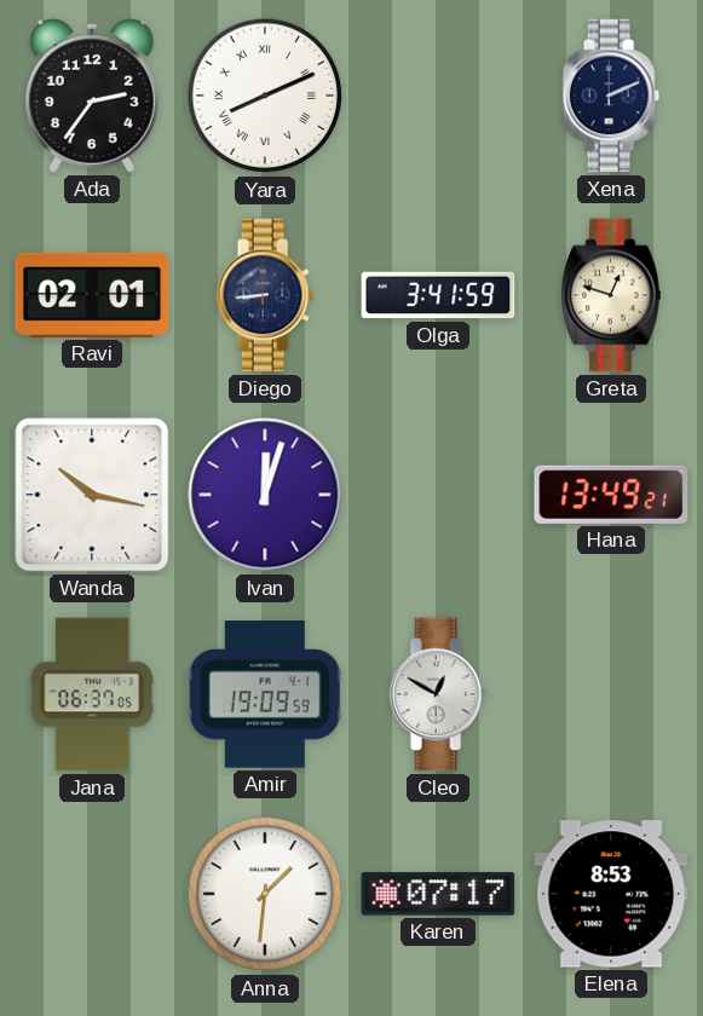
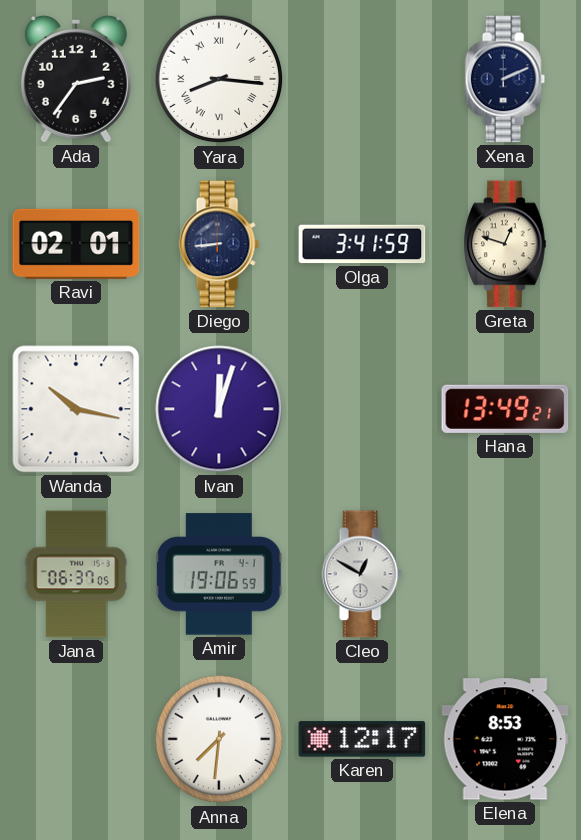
Yara: 8:11 -> 8:16
Amir: 19:09 -> 19:06
Anna: 1:31 -> 7:31
Karen: 07:17 -> 12:17
